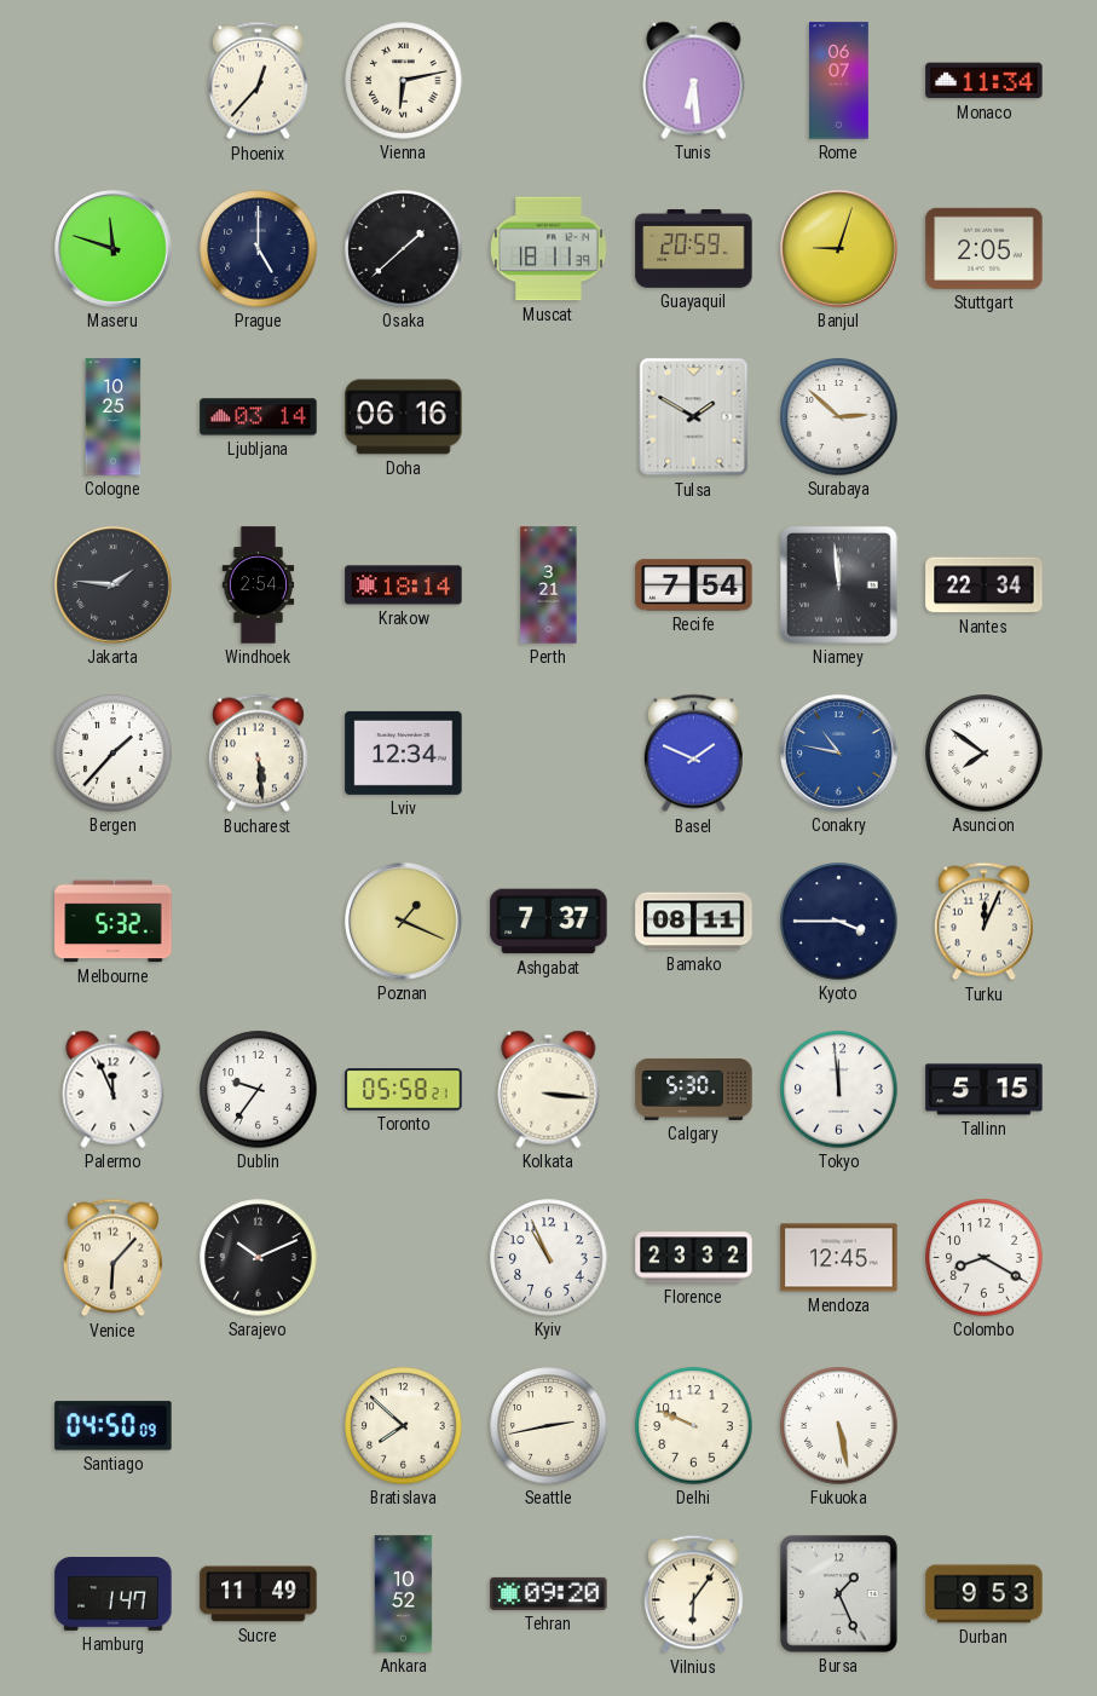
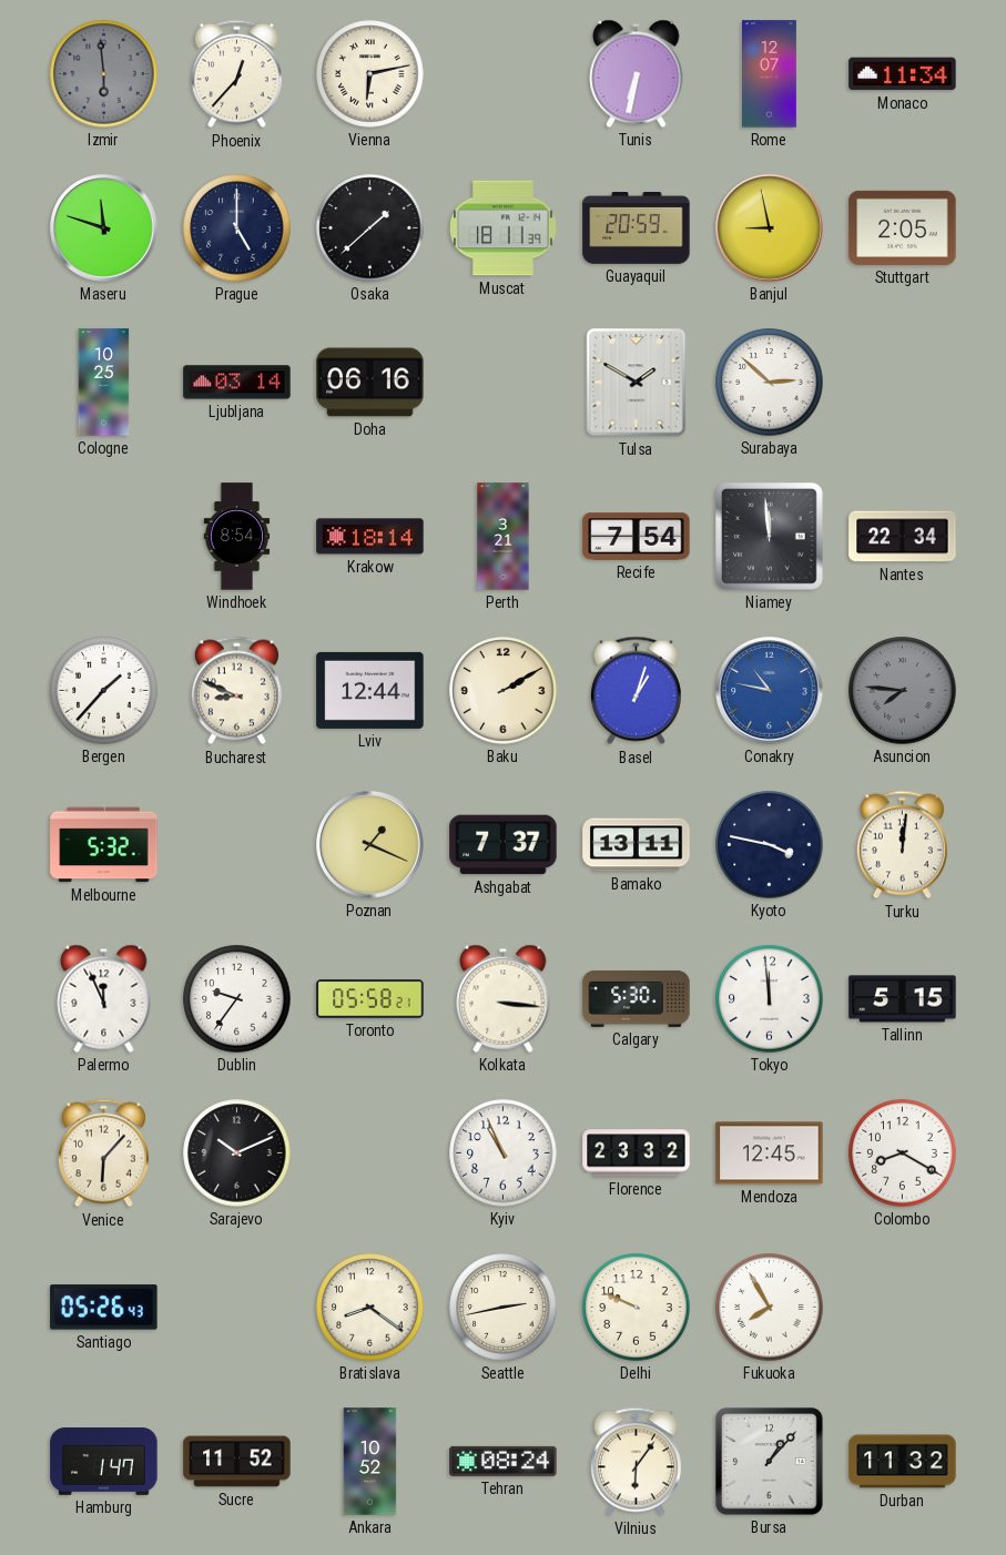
Izmir: none -> 5:59
Tunis: 6:29 -> 6:32
Rome: 06:07 -> 12:07
Banjul: 9:03 -> 8:58
Jakarta: 1:46 -> none
Windhoek: 2:54 -> 8:54
Bucharest: 5:29 -> 8:49
Lviv: 12:34 -> 12:44
Baku: none -> 2:10
Basel: 1:49 -> 1:03
Asuncion: 7:51 -> 7:46
Asuncion dial: white -> grey
Bamako: 08:11 -> 13:11
Kyoto: 3:45 -> 3:47
Turku: 12:04 -> 12:01
Santiago: 04:50 -> 05:26
Bratislava: 7:52 -> 8:21
Fukuoka: 5:28 -> 7:55
Sucre: 11:49 -> 11:52
Tehran: 09:20 -> 08:24
Bursa: 1:26 -> 1:07
Durban: 9:53 -> 11:32
